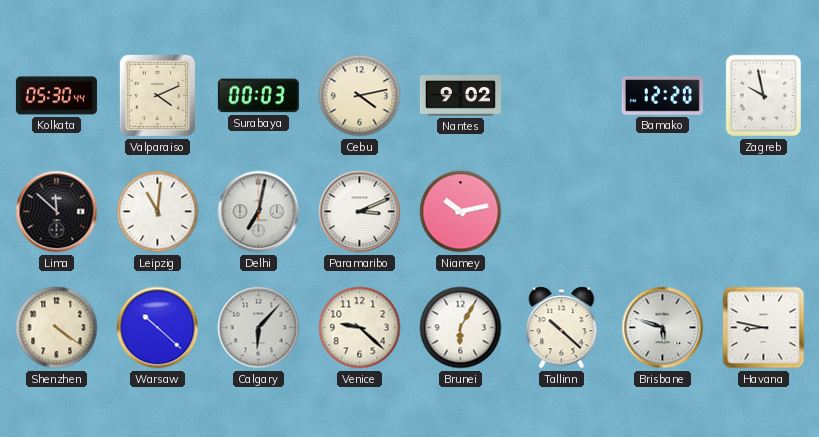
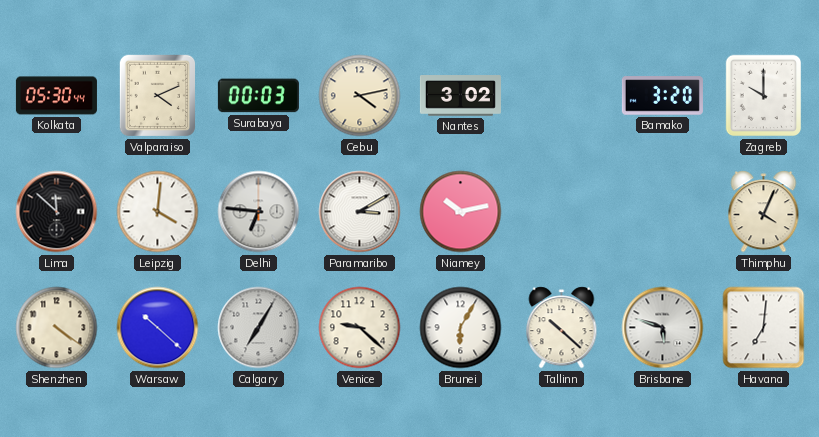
Nantes: 9:02 -> 3:02
Bamako: 12:20 -> 3:20
Zagreb: 9:58 -> 10:00
Leipzig: 11:01 -> 4:01
Delhi: 7:02 -> 6:46
Paramaribo: 3:11 -> 3:10
Thimphu: none -> 4:04
Calgary: 6:07 -> 7:05
Havana: 8:47 -> 7:01
